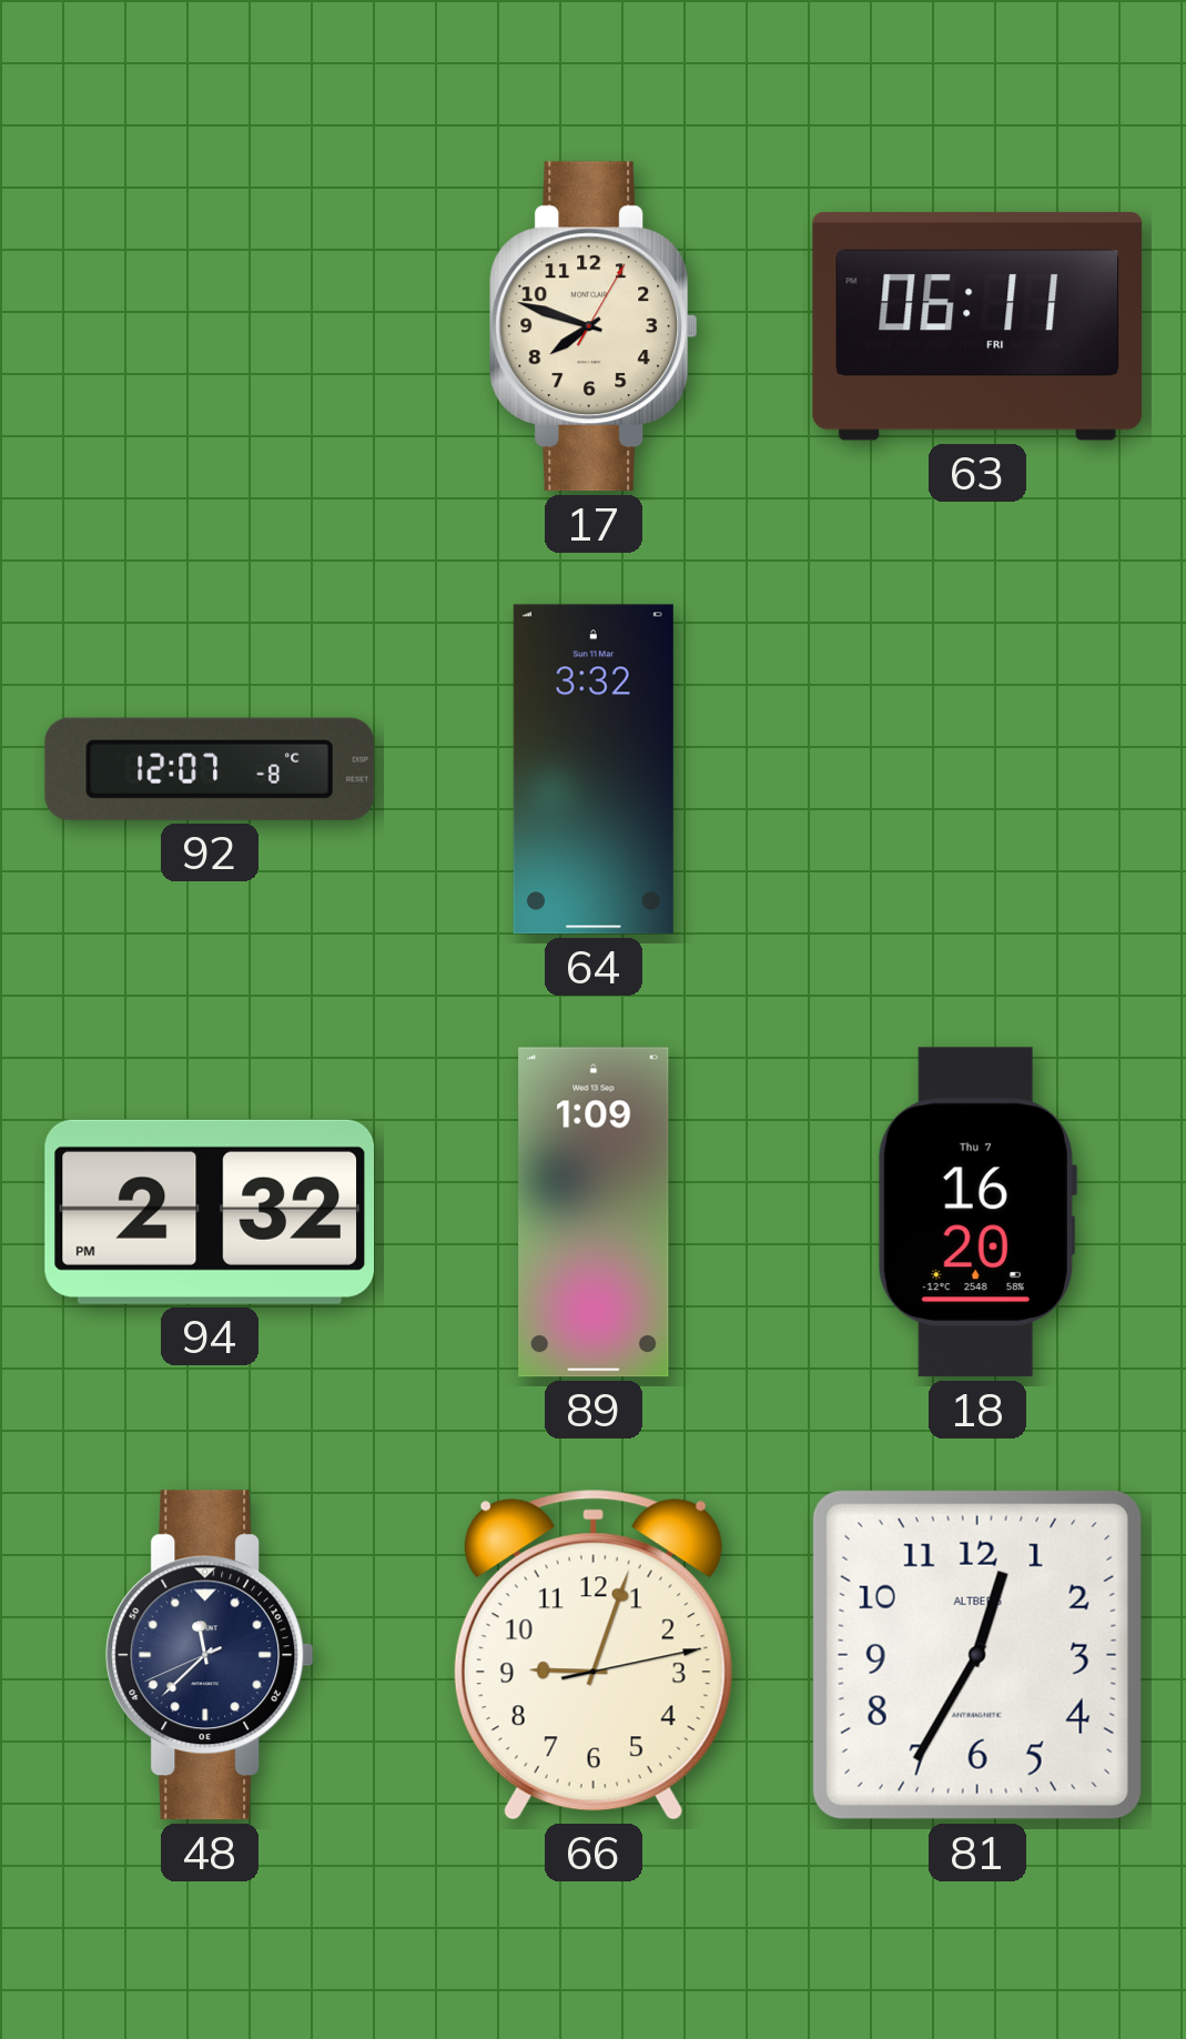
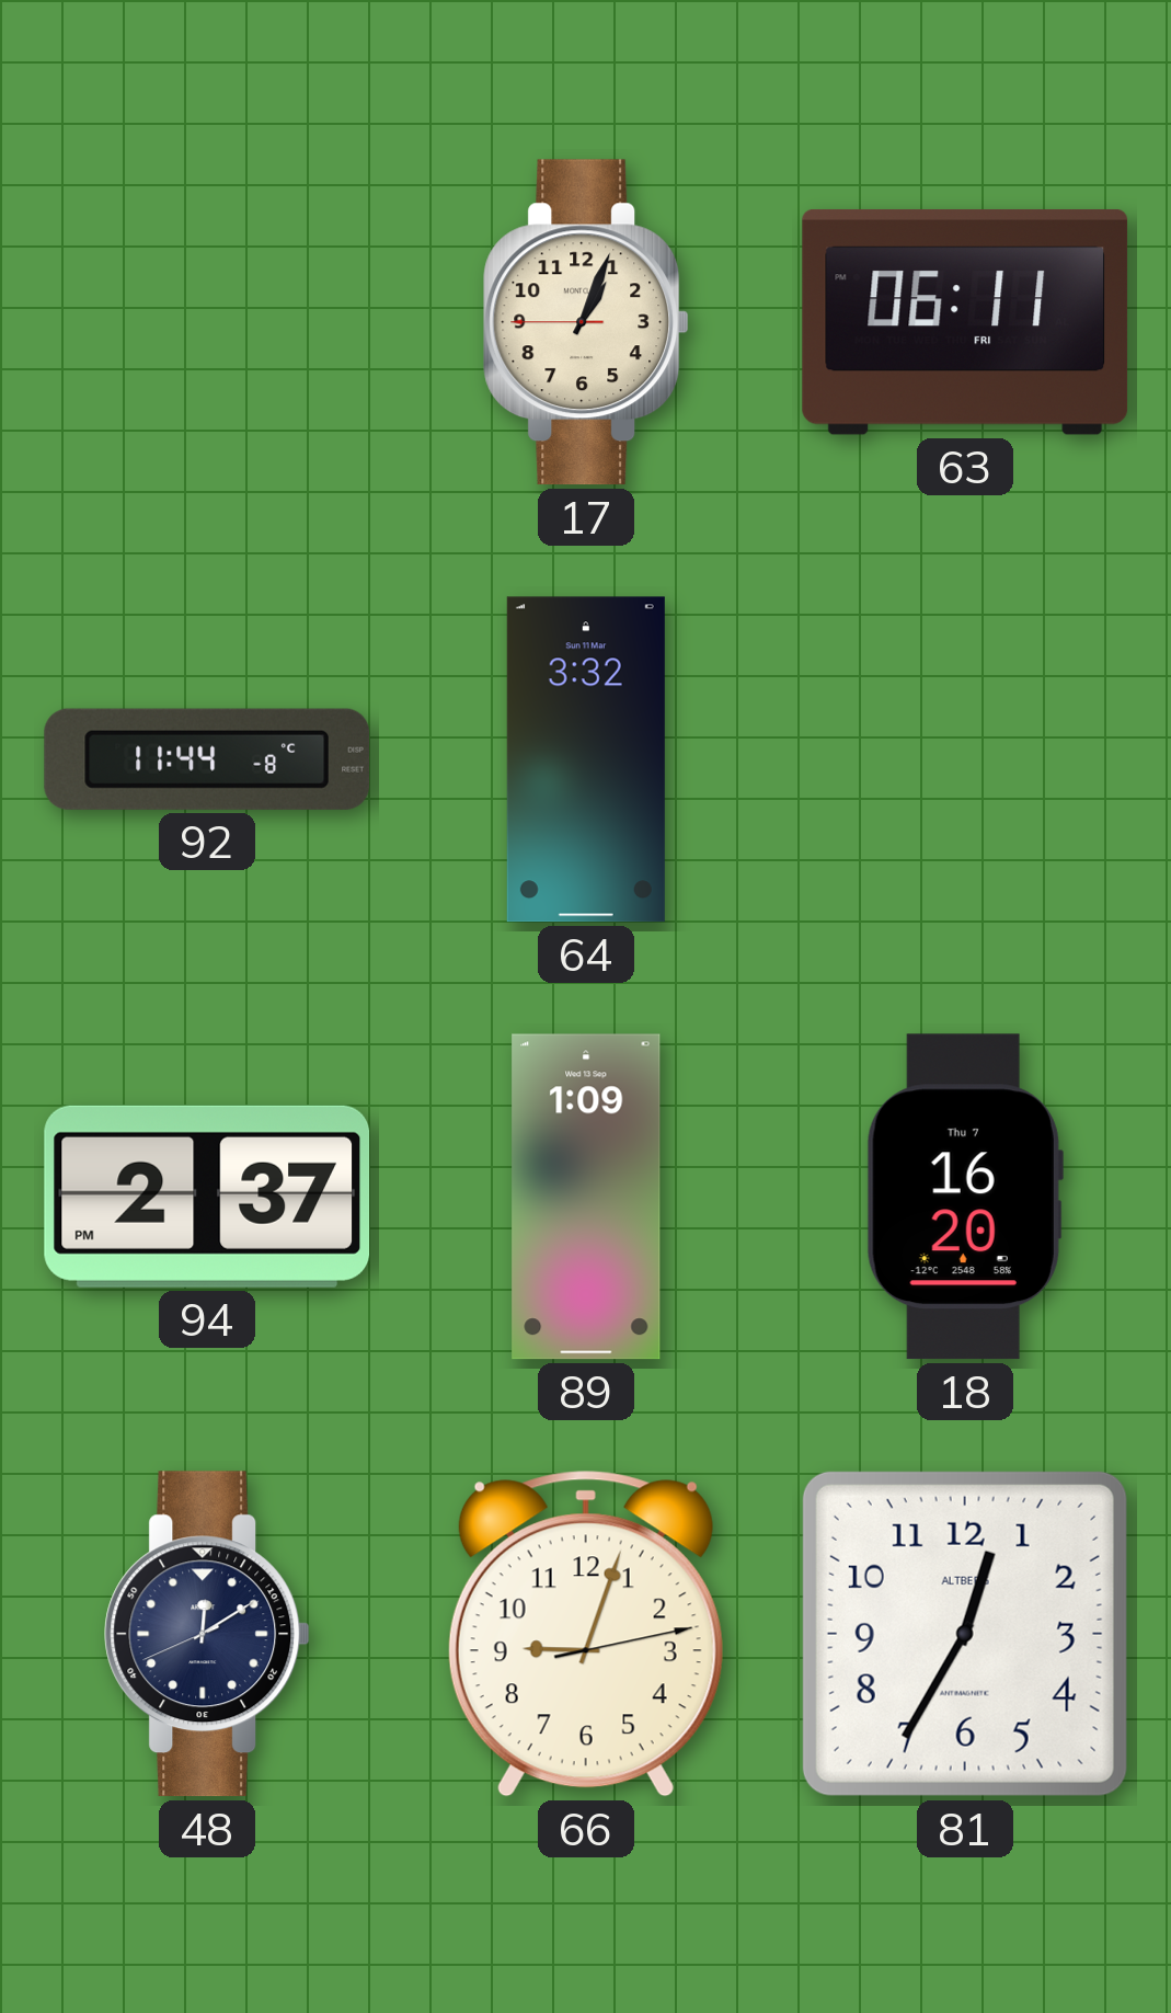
17: 7:48 -> 1:03
92: 12:07 -> 11:44
94: 2:32 -> 2:37
48: 11:37 -> 12:09
